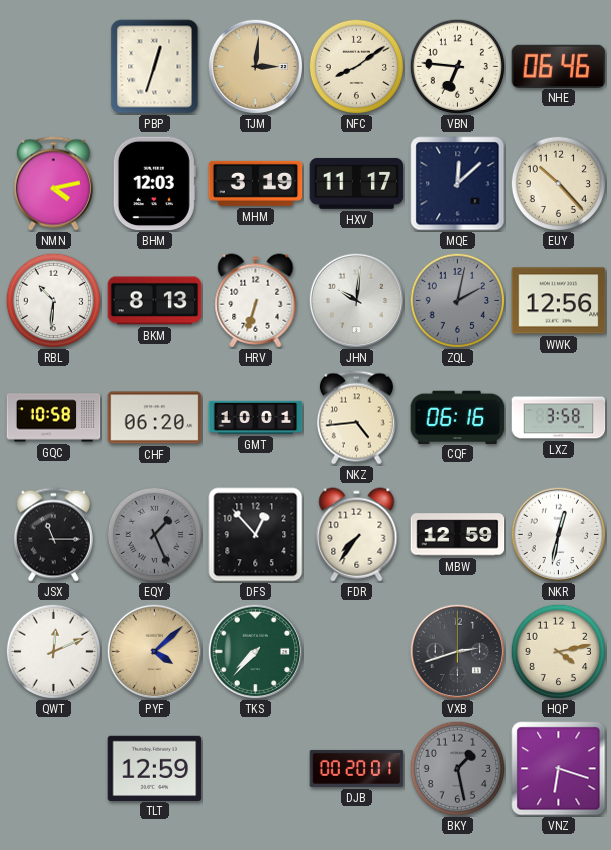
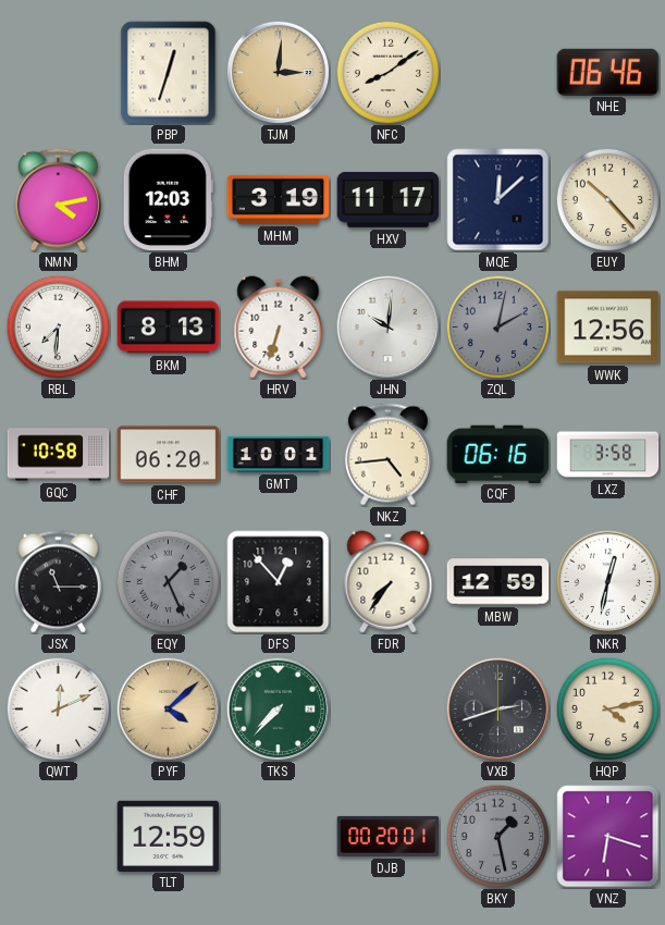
VBN: 6:46 -> none
RBL: 10:31 -> 7:31
